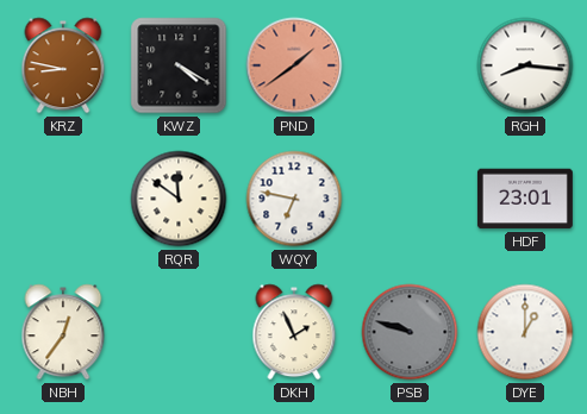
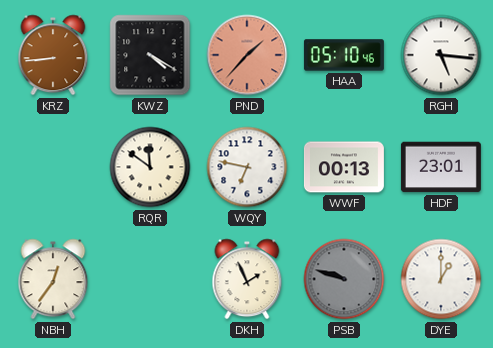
KRZ: 8:47 -> 8:44
PND: 1:39 -> 1:37
HAA: none -> 05:10
RGH: 8:16 -> 5:16
WWF: none -> 00:13
